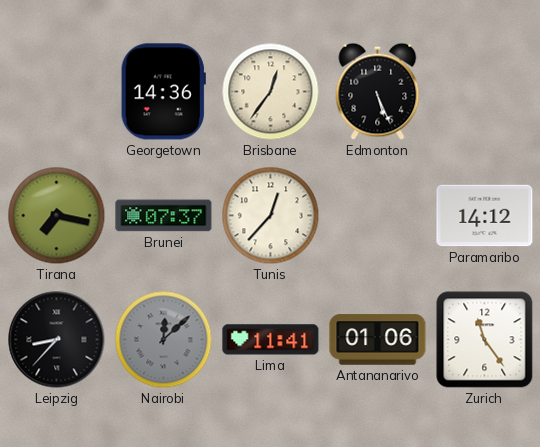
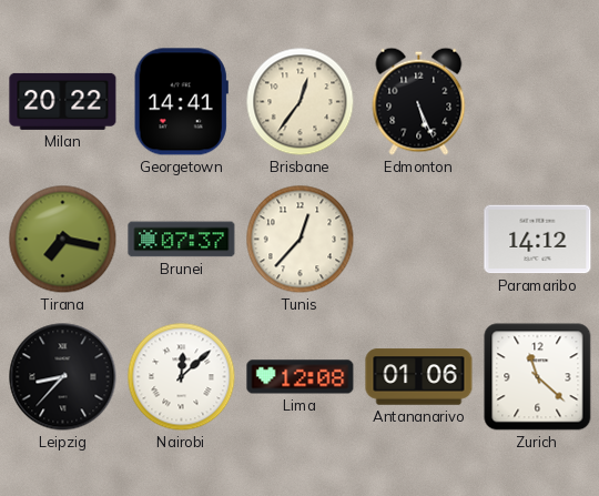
Milan: none -> 20:22
Georgetown: 14:36 -> 14:41
Nairobi dial: grey -> white
Lima: 11:41 -> 12:08
Zurich: 11:24 -> 11:22
